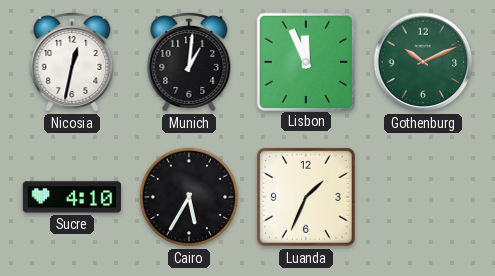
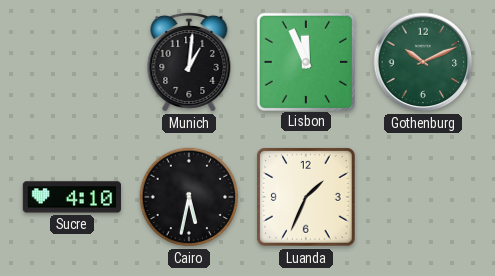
Nicosia: 12:32 -> none
Cairo: 5:35 -> 5:32
